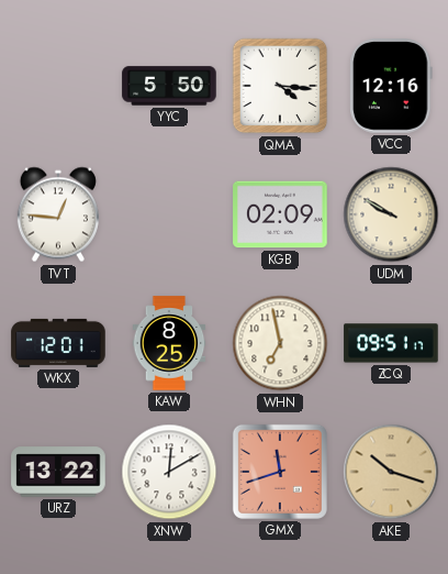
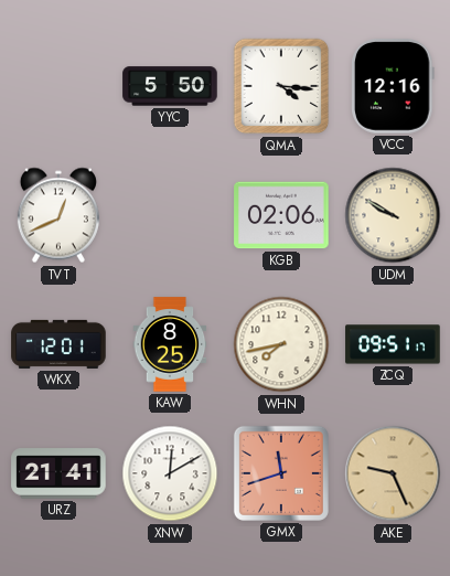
TVT: 12:46 -> 12:41
KGB: 02:09 -> 02:06
WHN: 6:58 -> 7:43
URZ: 13:22 -> 21:41
AKE: 10:18 -> 9:26
